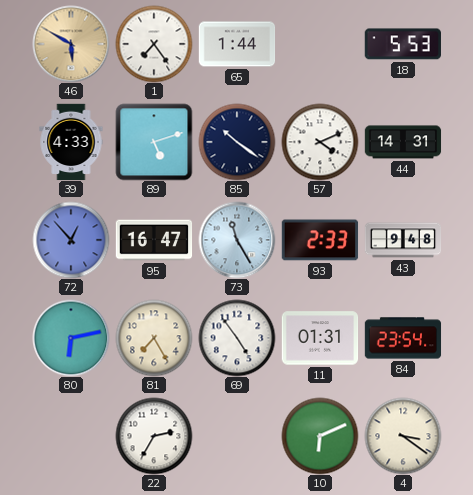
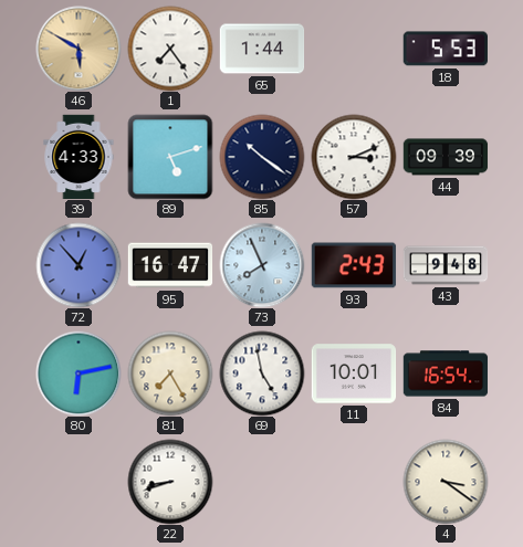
57: 4:11 -> 3:11
44: 14:31 -> 09:39
73: 11:25 -> 7:56
93: 2:33 -> 2:43
69: 4:54 -> 4:58
11: 01:31 -> 10:01
84: 23:54 -> 16:54
22: 2:35 -> 8:42
10: 6:11 -> none
